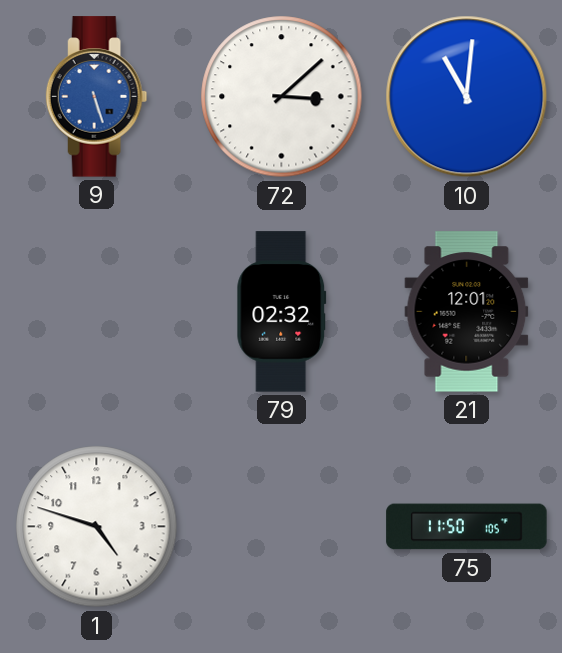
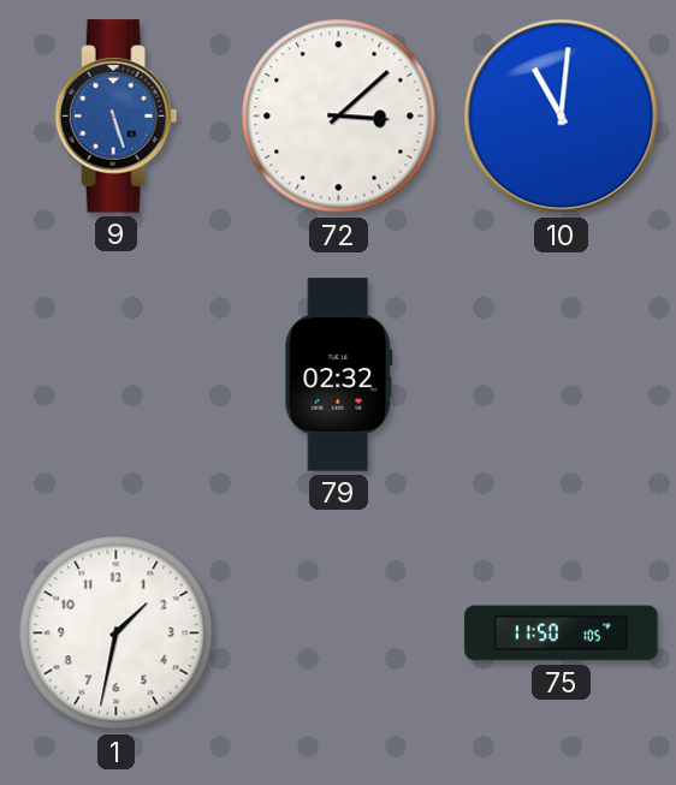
21: 12:01 -> none
1: 4:48 -> 1:32
